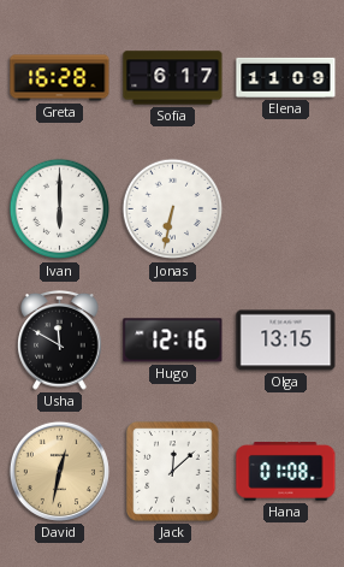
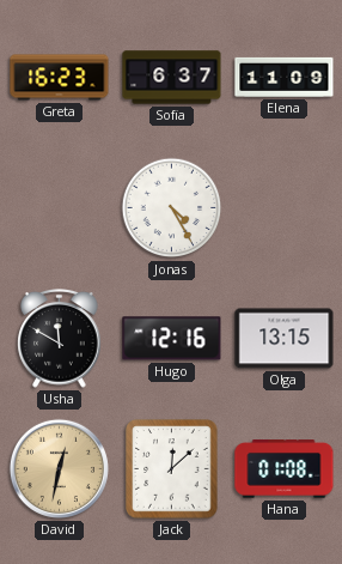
Greta: 16:28 -> 16:23
Sofia: 6:17 -> 6:37
Ivan: 6:00 -> none
Jonas: 6:32 -> 4:25
